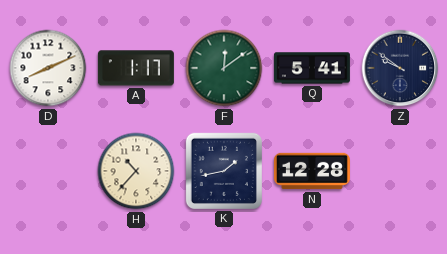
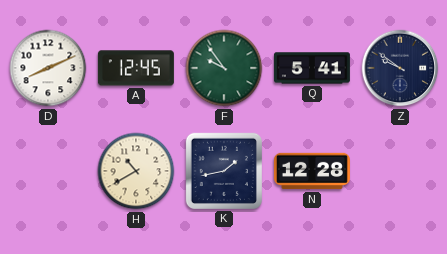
A: 1:17 -> 12:45
F: 12:09 -> 9:54
H: 10:37 -> 10:40
